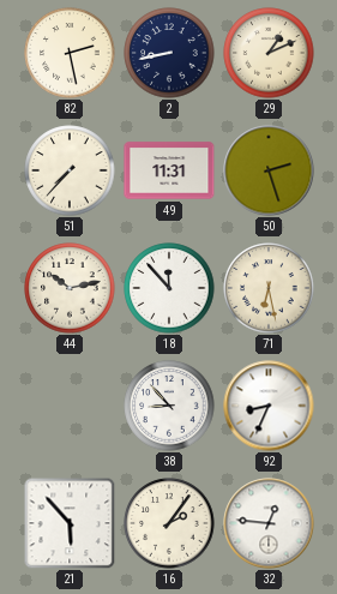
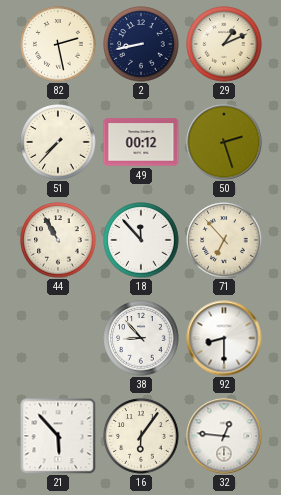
49: 11:31 -> 00:12
44: 10:13 -> 10:55
71: 6:28 -> 6:53
92: 8:34 -> 8:30
16: 2:06 -> 6:06
